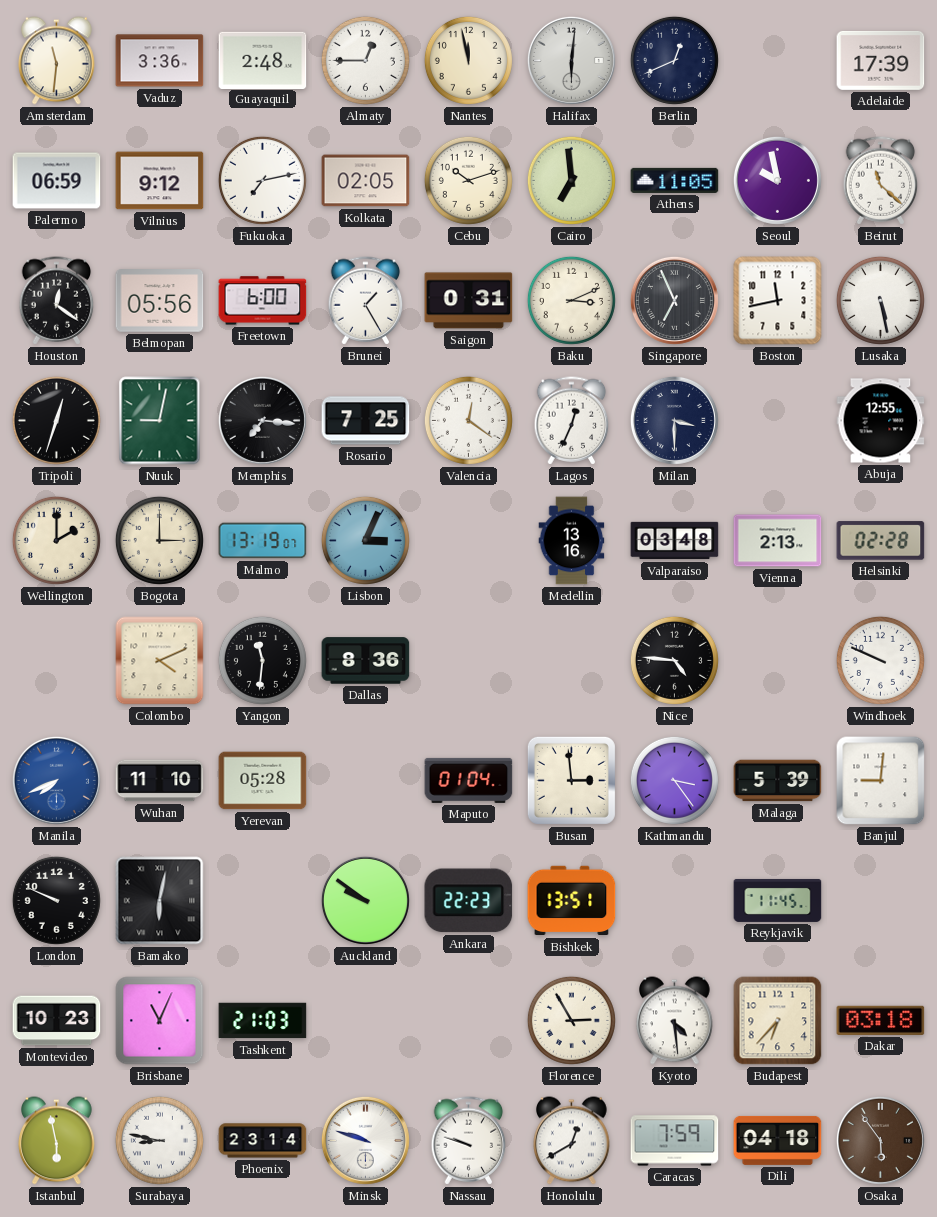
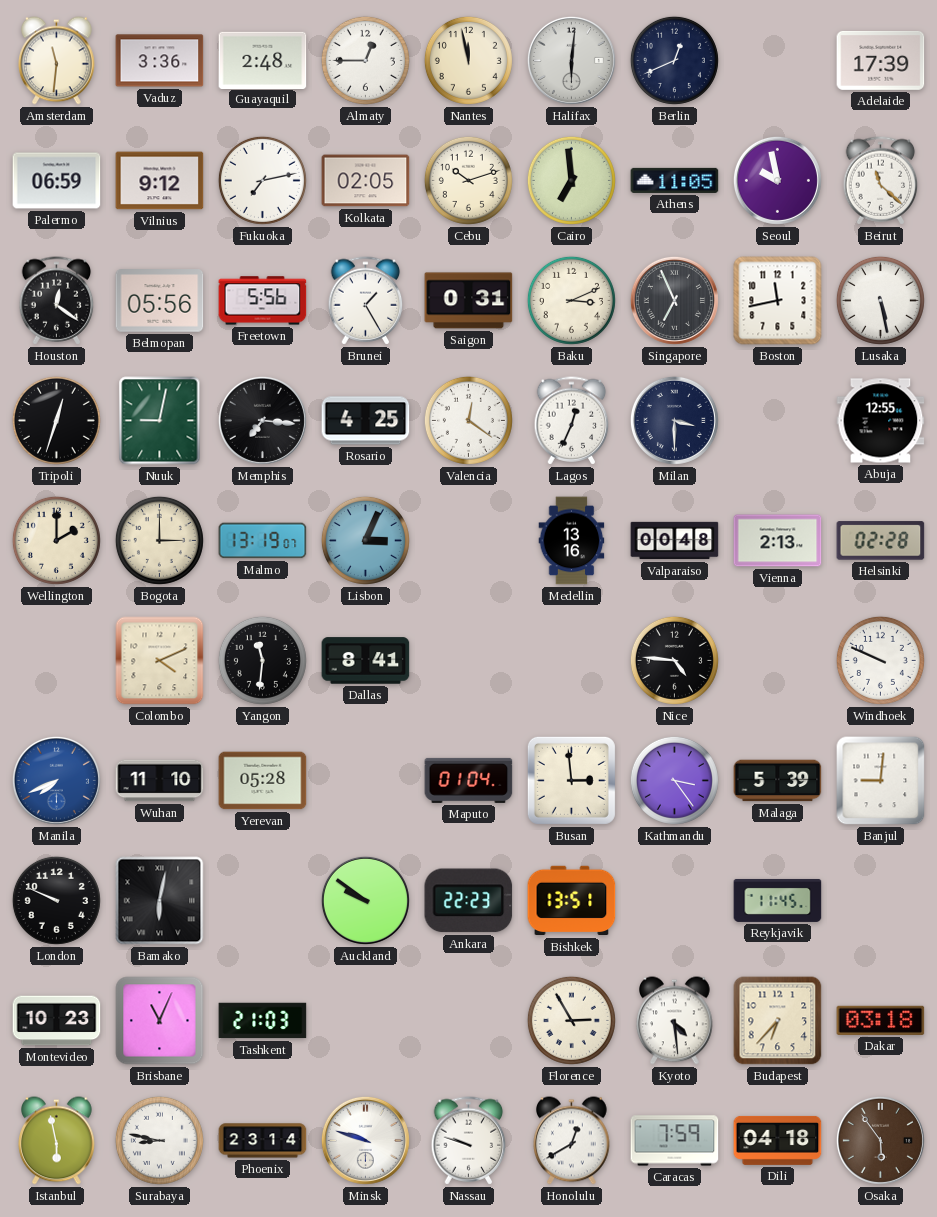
Freetown: 6:00 -> 5:56
Rosario: 7:25 -> 4:25
Valparaiso: 03:48 -> 00:48
Dallas: 8:36 -> 8:41
